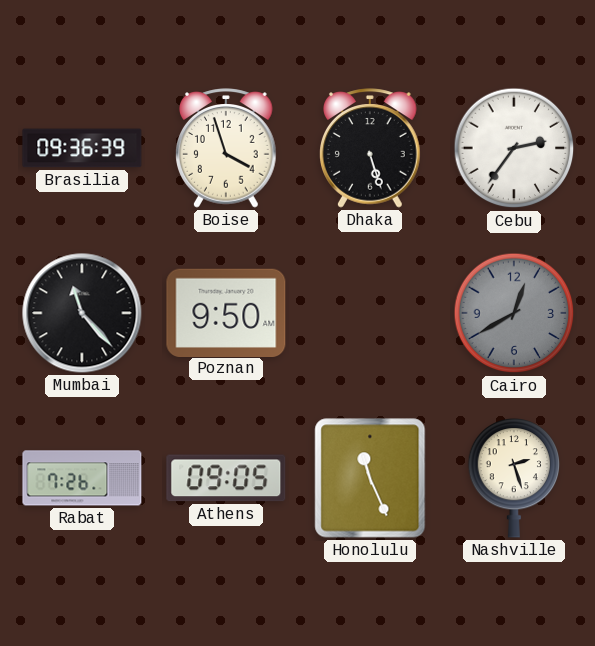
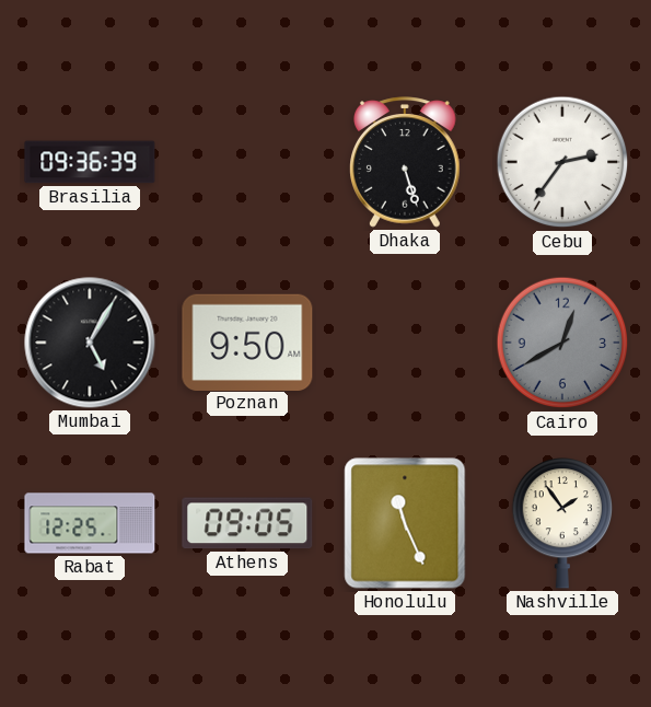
Boise: 3:57 -> none
Mumbai: 11:23 -> 5:05
Rabat: 7:26 -> 12:25
Nashville: 2:27 -> 1:54
